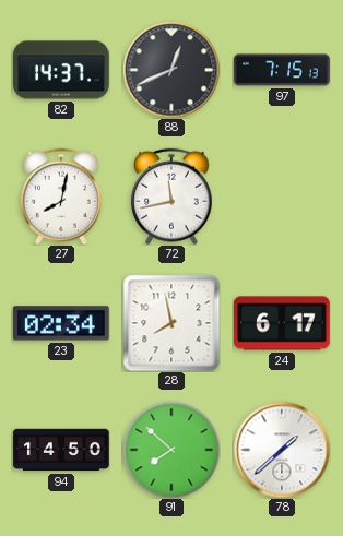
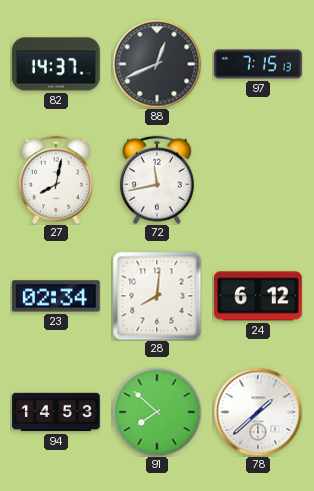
28: 7:58 -> 8:01
24: 6:17 -> 6:12
94: 14:50 -> 14:53
